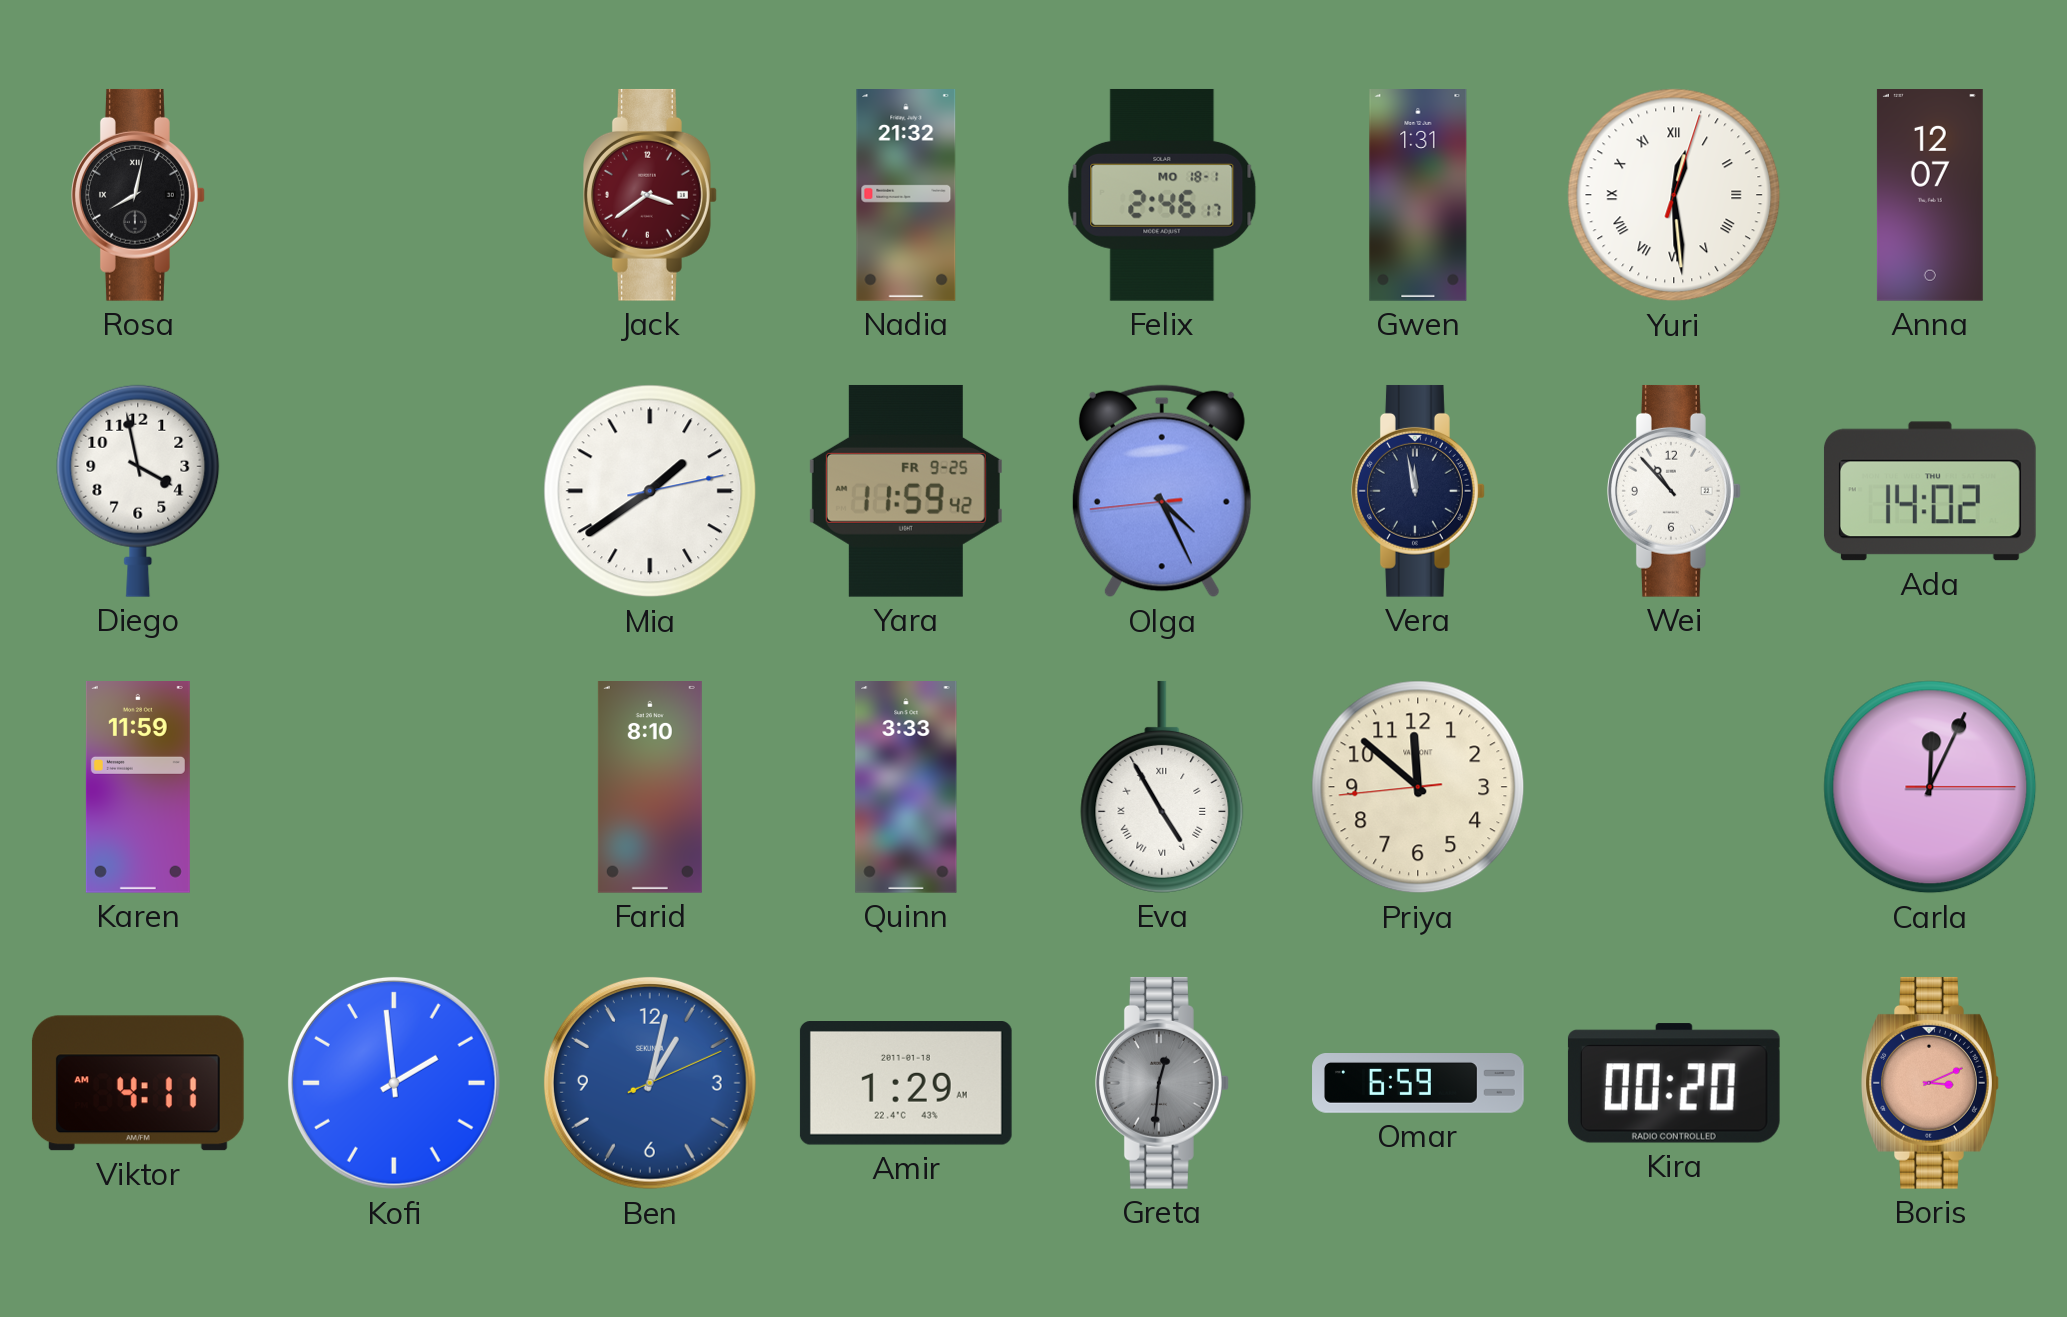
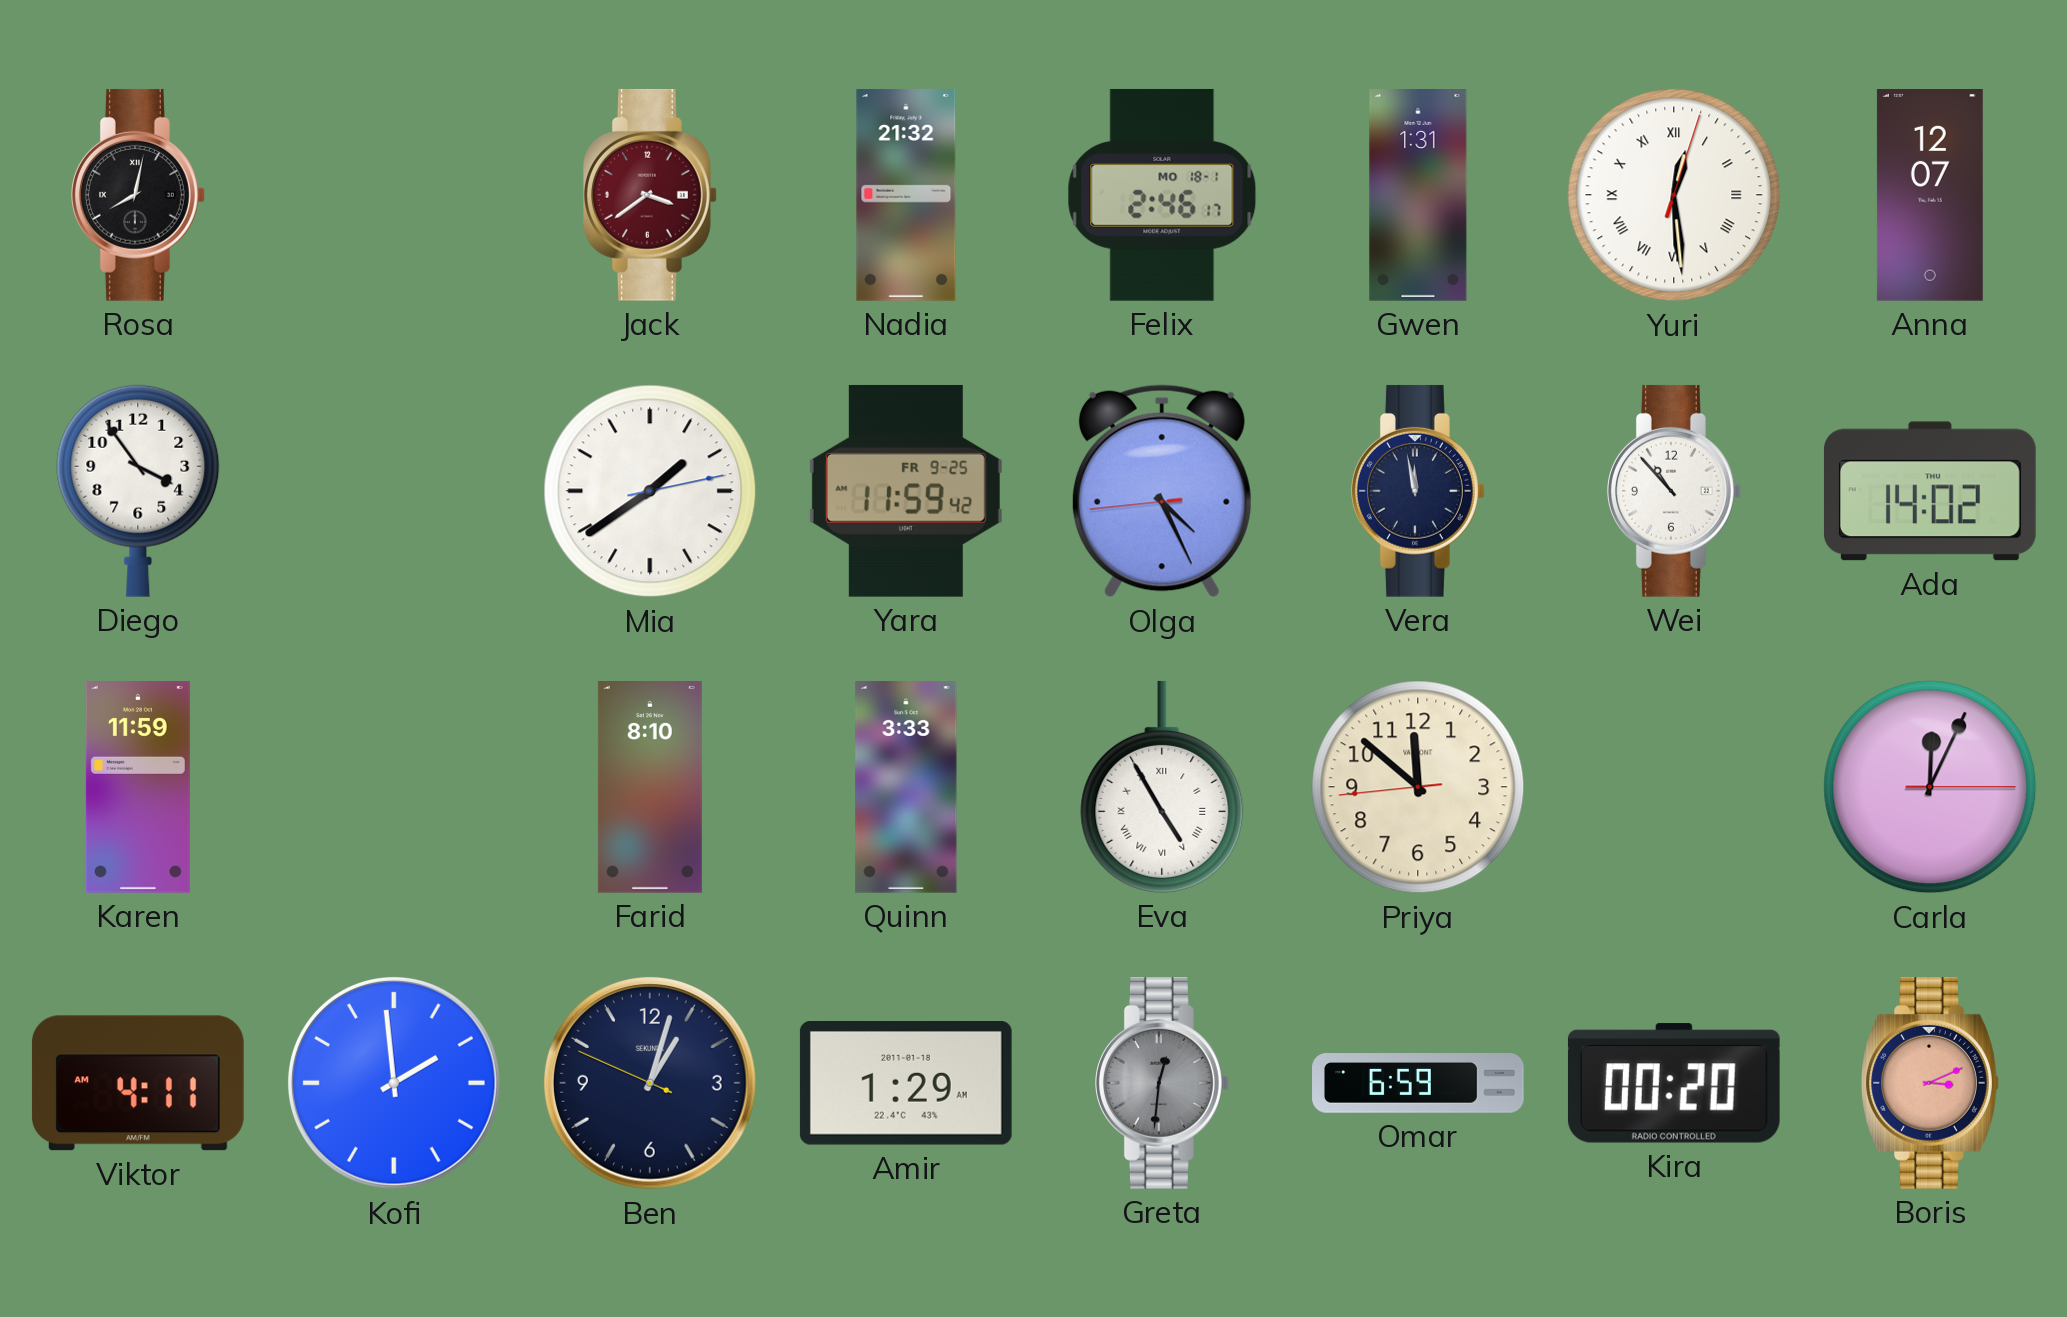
Diego: 3:58 -> 3:54
Ben: 1:02:11 -> 1:02:49
Ben dial: blue -> navy
